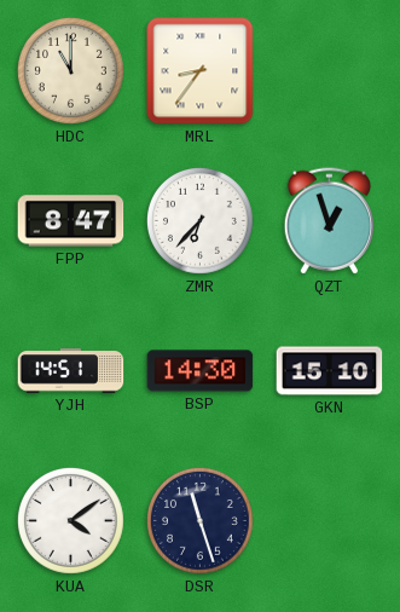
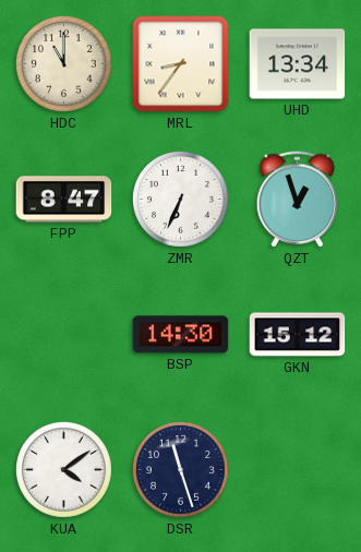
UHD: none -> 13:34
ZMR: 6:37 -> 6:34
YJH: 14:51 -> none
GKN: 15:10 -> 15:12
